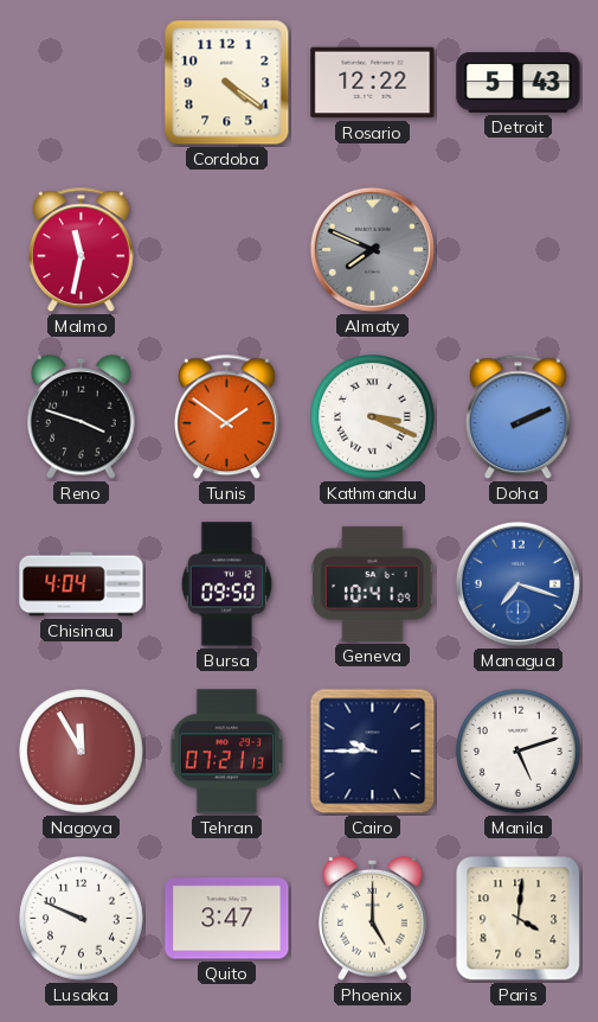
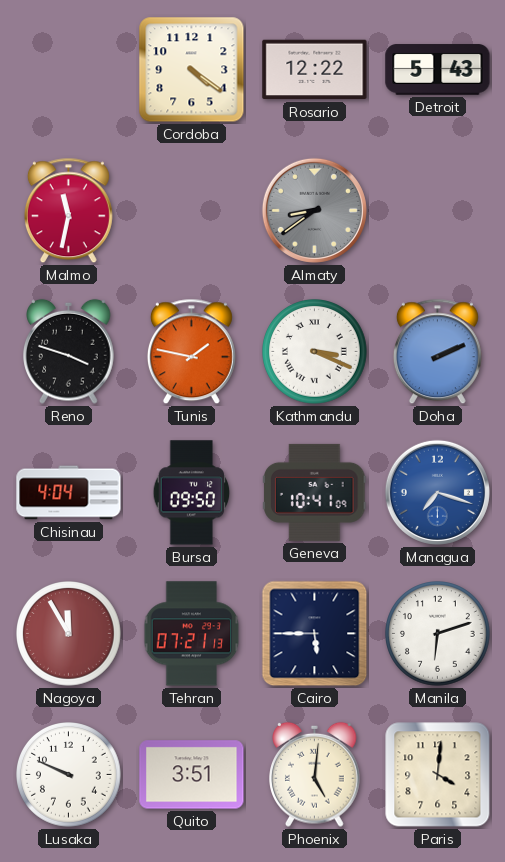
Almaty: 7:49 -> 8:39
Tunis: 1:51 -> 1:47
Cairo: 9:45 -> 5:45
Manila: 5:12 -> 6:12
Quito: 3:47 -> 3:51
Phoenix: 5:00 -> 5:01
